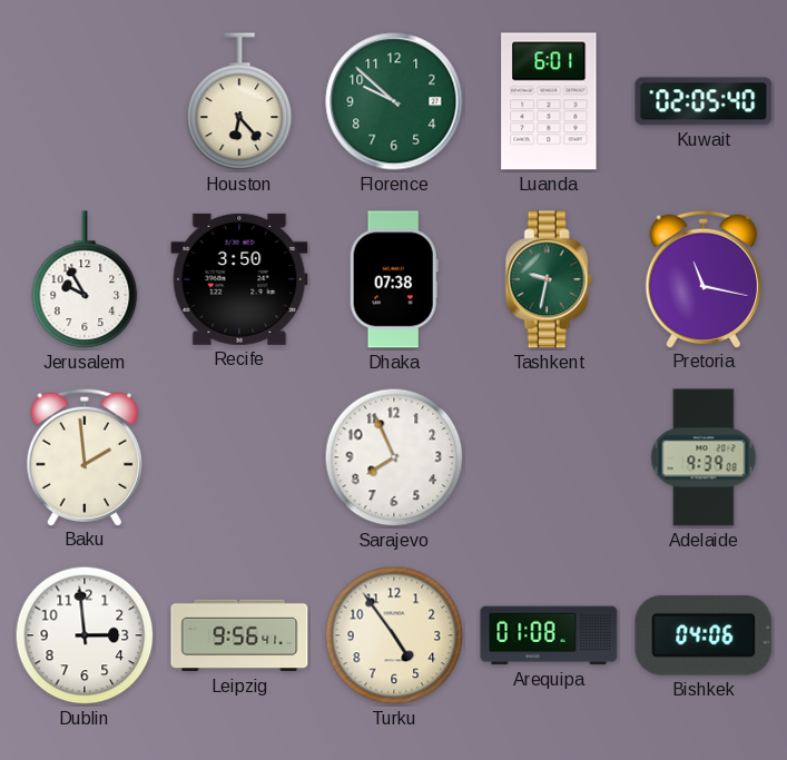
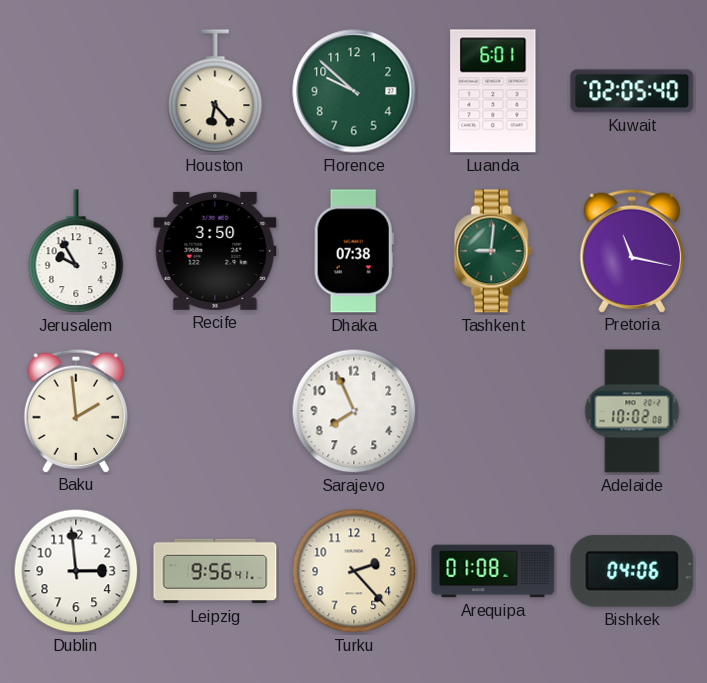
Tashkent: 9:32 -> 9:01
Adelaide: 9:39 -> 10:02
Turku: 4:54 -> 2:23
